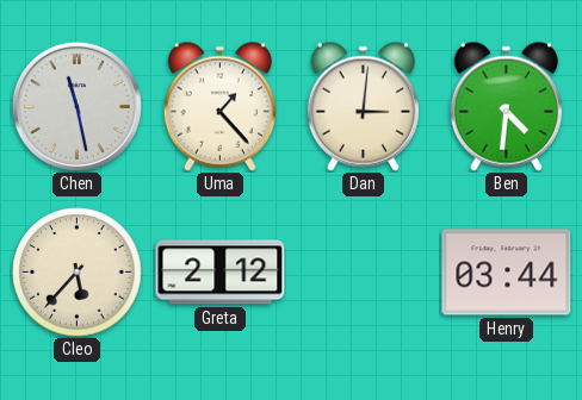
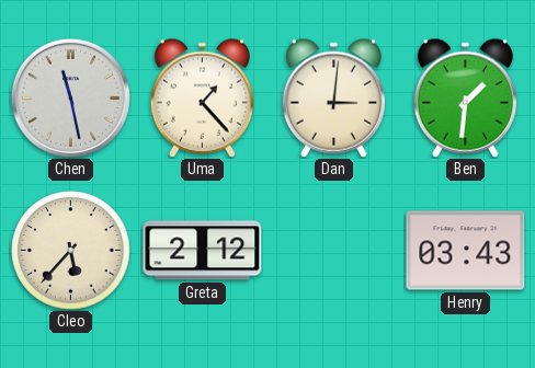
Ben: 4:31 -> 1:31
Henry: 03:44 -> 03:43
